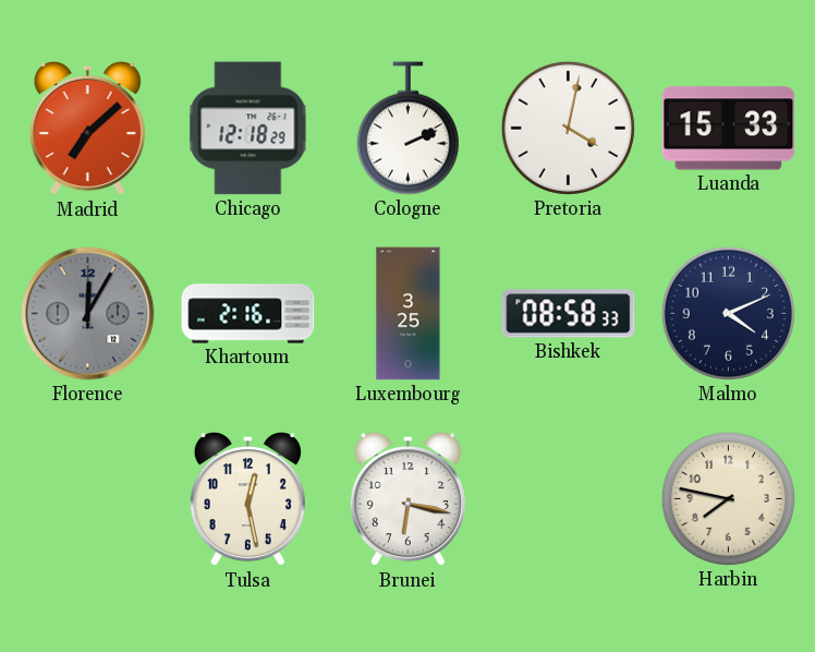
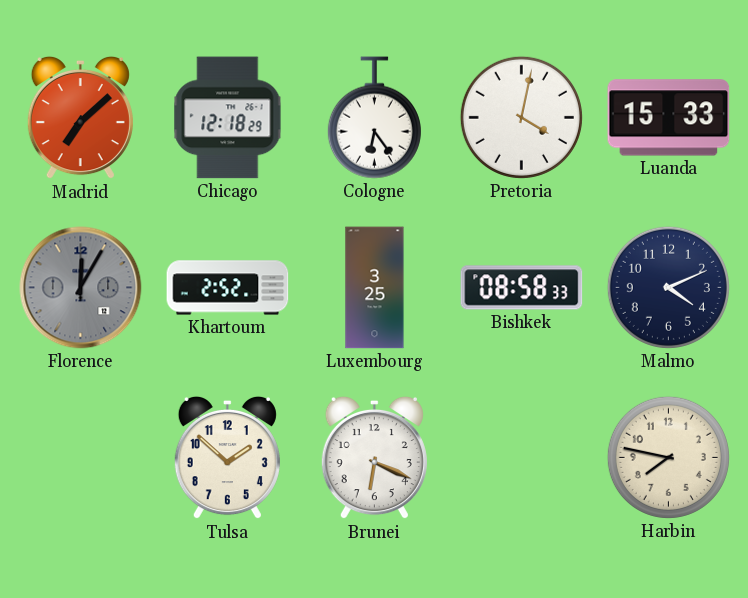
Cologne: 2:11 -> 6:24
Khartoum: 2:16 -> 2:52
Tulsa: 12:28 -> 1:52
Brunei: 6:17 -> 6:19
